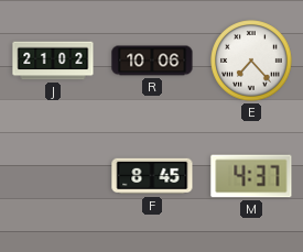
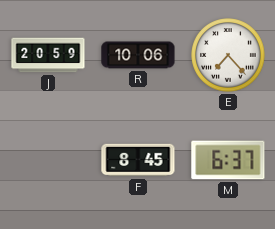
J: 21:02 -> 20:59
M: 4:37 -> 6:37
